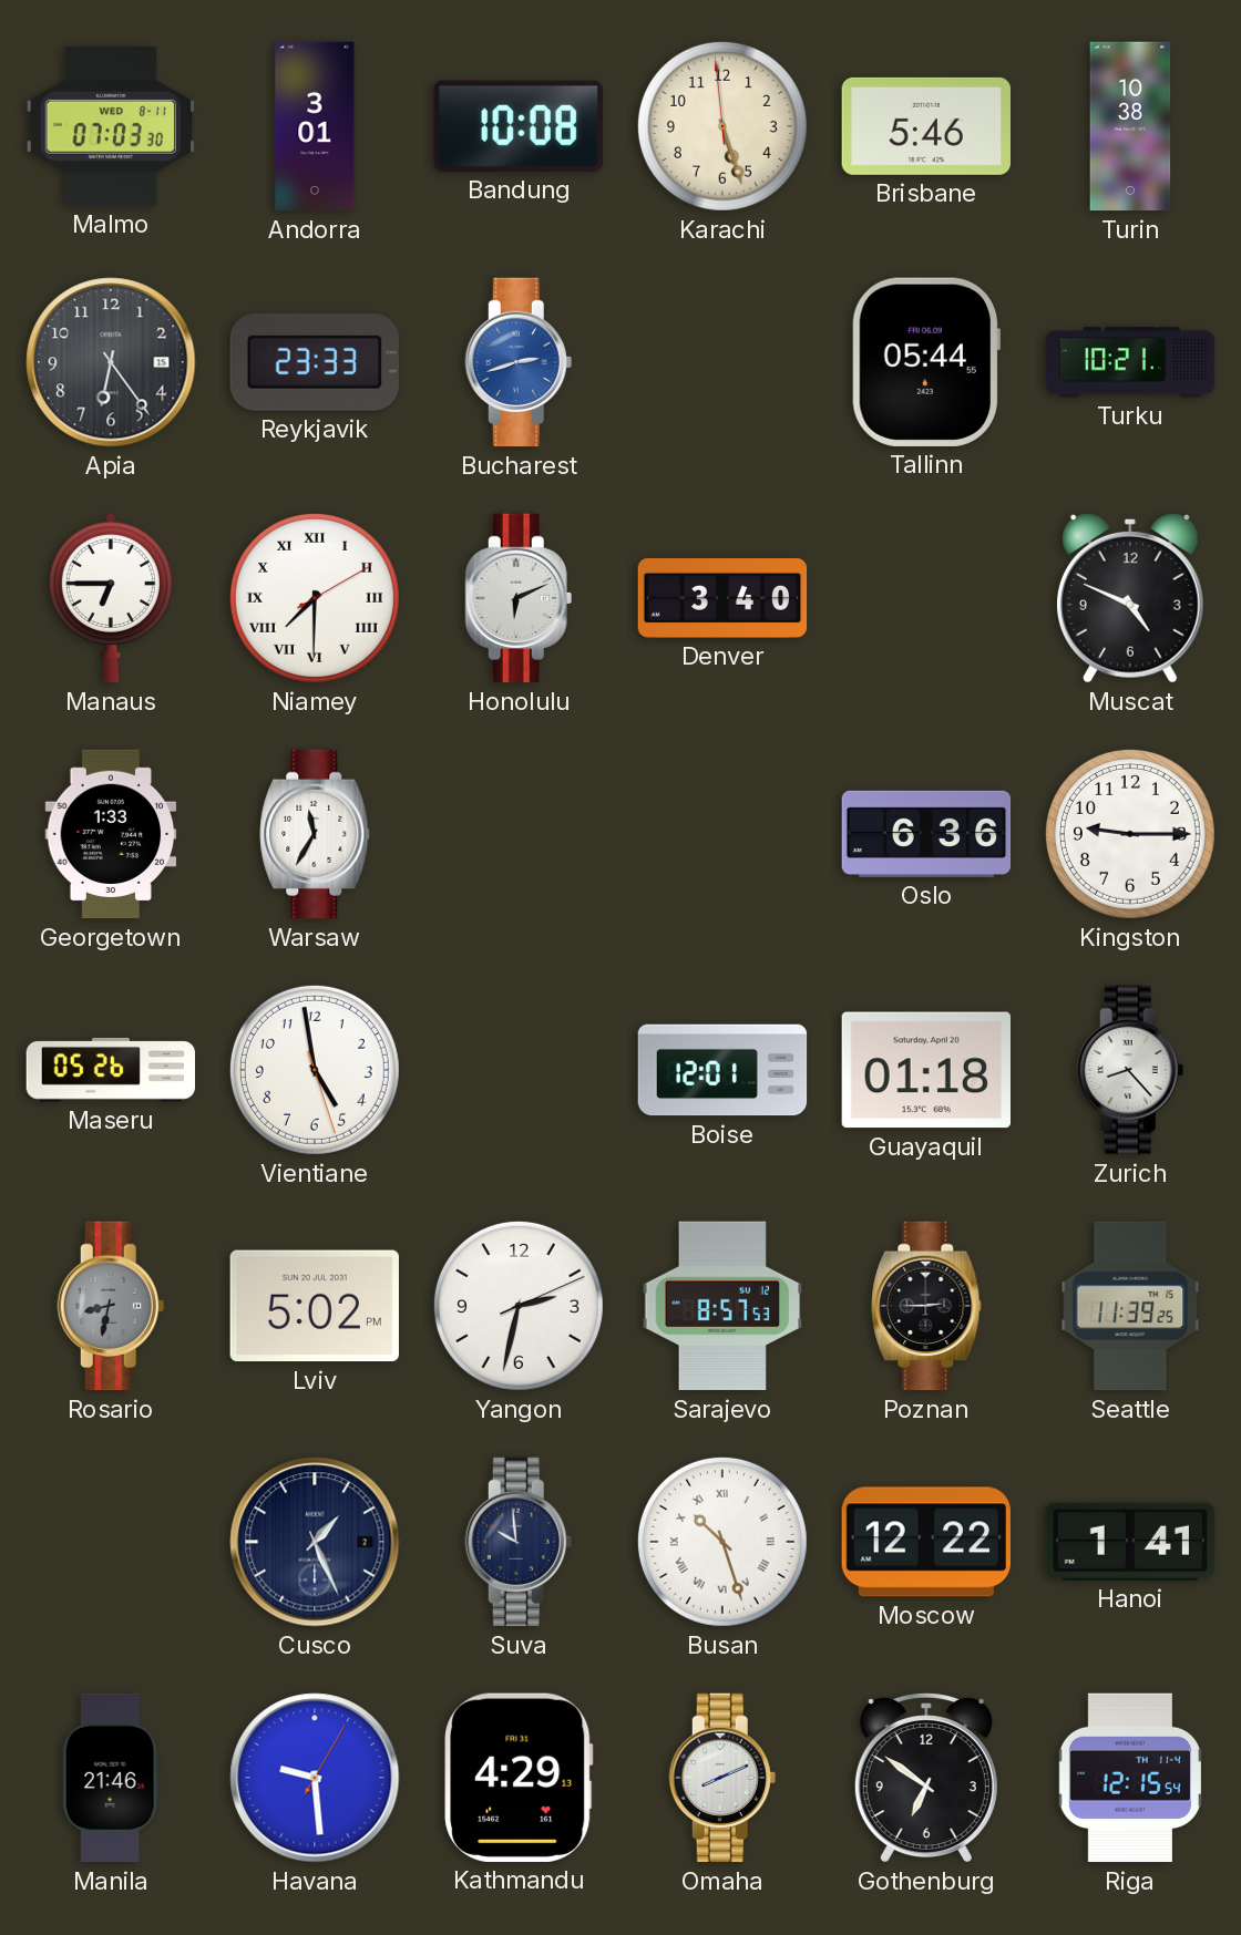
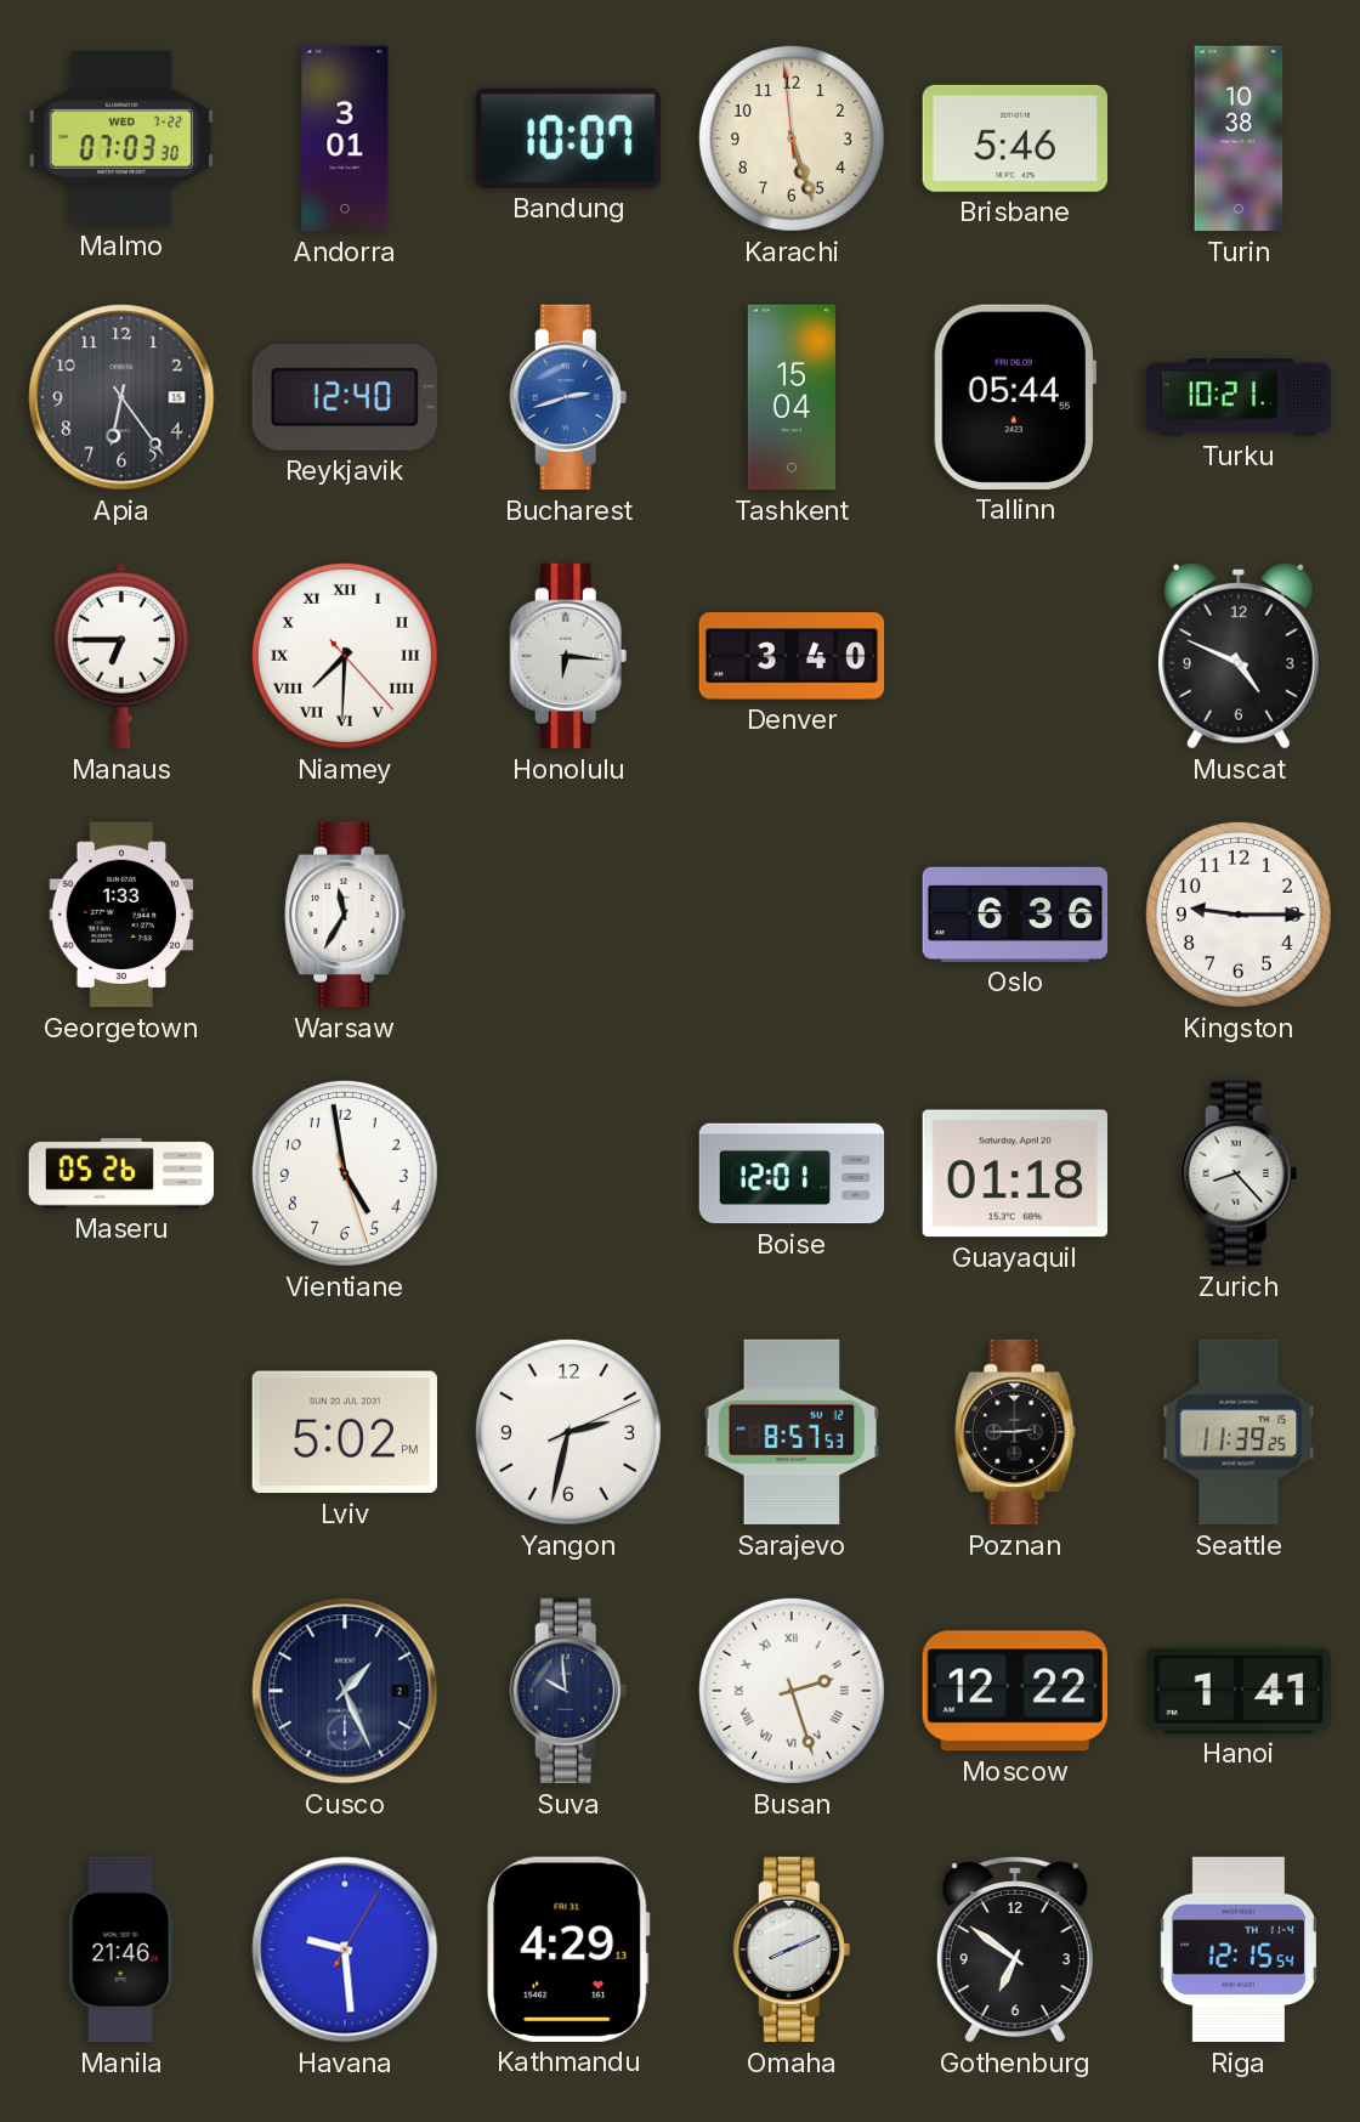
Malmo date: WED 8-11 -> WED 7-22
Bandung: 10:08 -> 10:07
Reykjavik: 23:33 -> 12:40
Tashkent: none -> 15:04
Niamey: 7:30:10 -> 7:30:23
Honolulu: 6:11 -> 6:16
Rosario: 8:32 -> none
Busan: 10:27 -> 2:27
